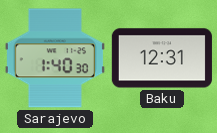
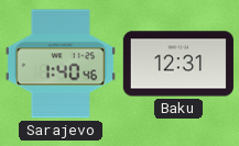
Sarajevo: 1:40:30 -> 1:40:46
